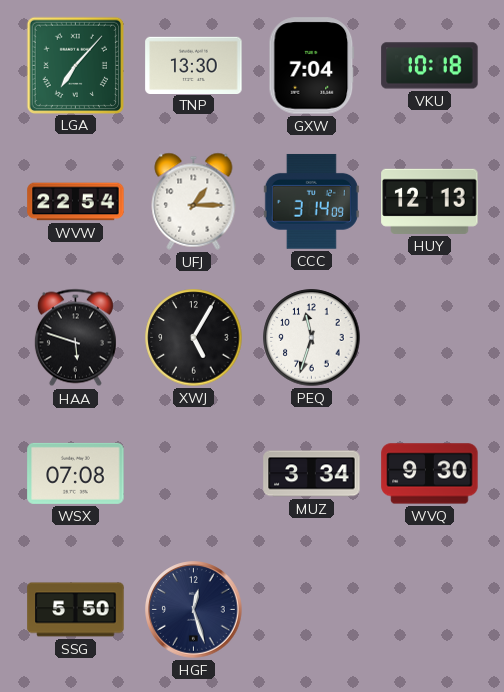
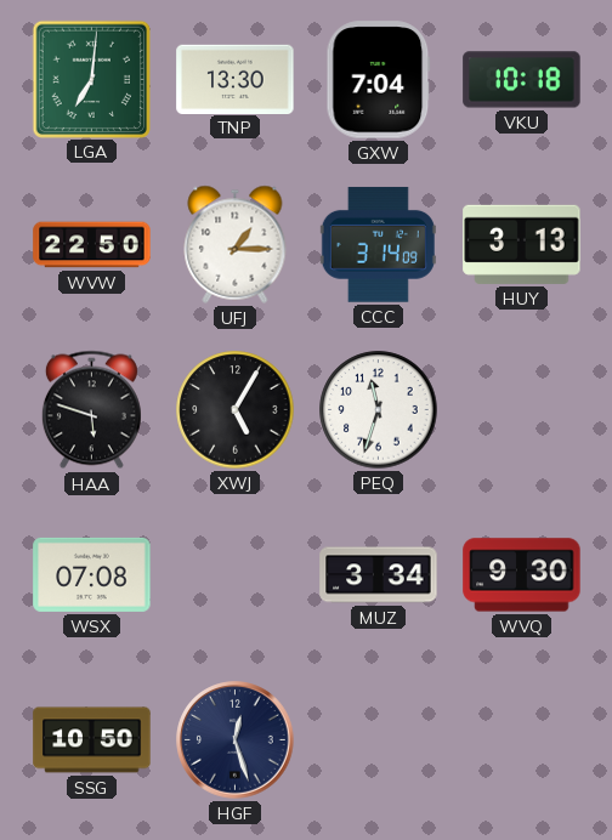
LGA: 7:07 -> 7:01
WVW: 22:54 -> 22:50
HUY: 12:13 -> 3:13
SSG: 5:50 -> 10:50
